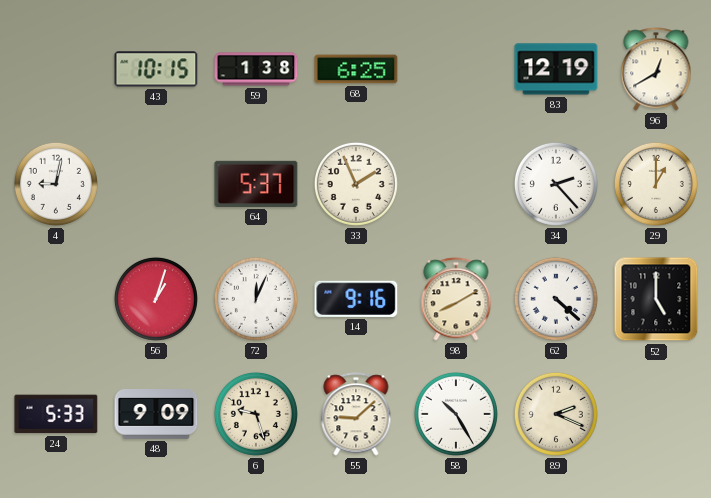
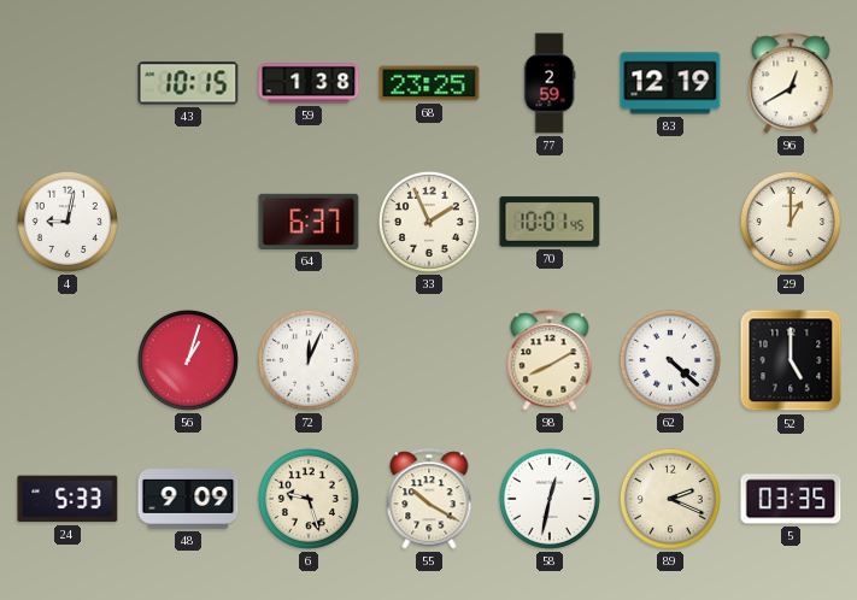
68: 6:25 -> 23:25
77: none -> 2:59
64: 5:37 -> 6:37
70: none -> 10:01
34: 2:23 -> none
14: 9:16 -> none
55: 9:08 -> 10:20
58: 10:25 -> 12:32
5: none -> 03:35
